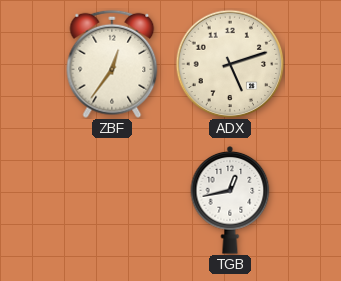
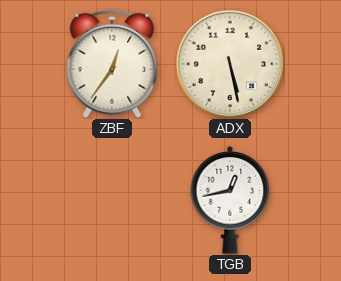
ADX: 5:12 -> 5:28
